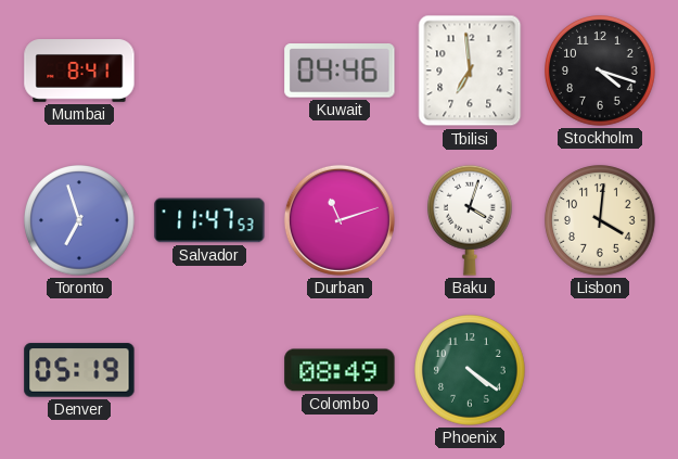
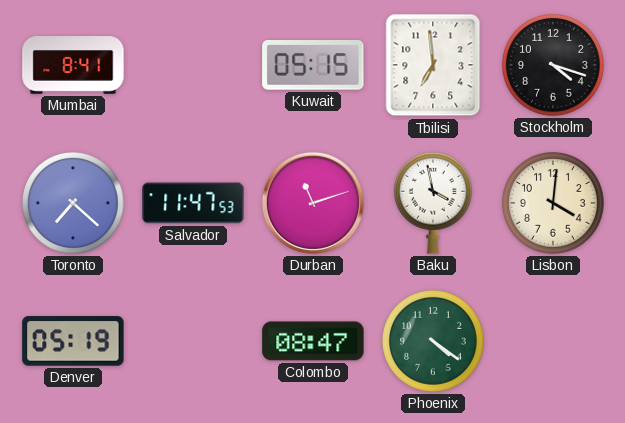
Kuwait: 04:46 -> 05:15
Toronto: 6:57 -> 7:22
Baku: 4:03 -> 3:58
Colombo: 08:49 -> 08:47
